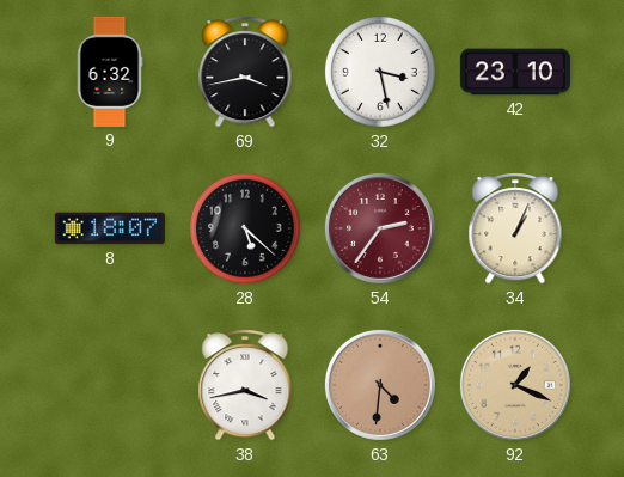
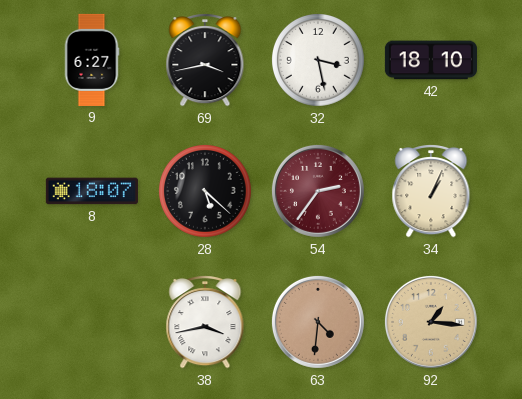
9: 6:32 -> 6:27
42: 23:10 -> 18:10
92: 1:19 -> 1:16
